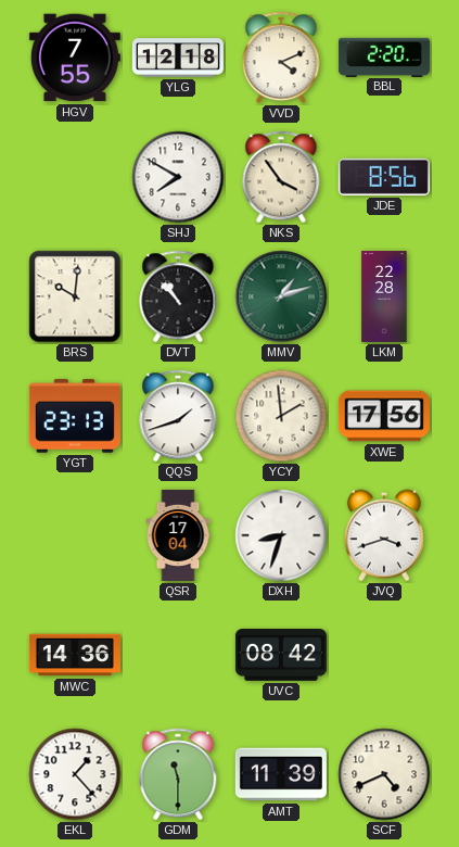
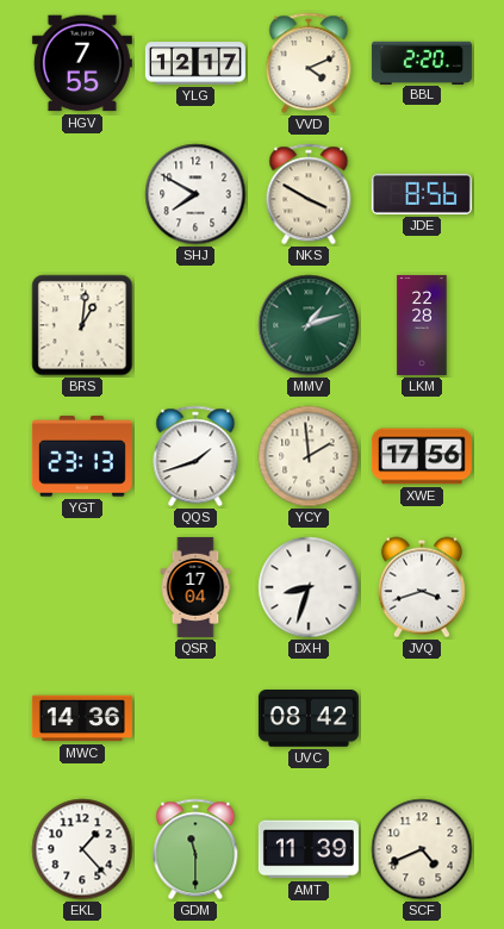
YLG: 12:18 -> 12:17
NKS: 3:54 -> 3:50
BRS: 10:01 -> 1:01
DVT: 10:53 -> none
